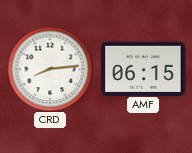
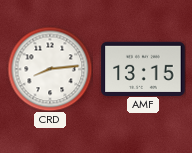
AMF: 06:15 -> 13:15
